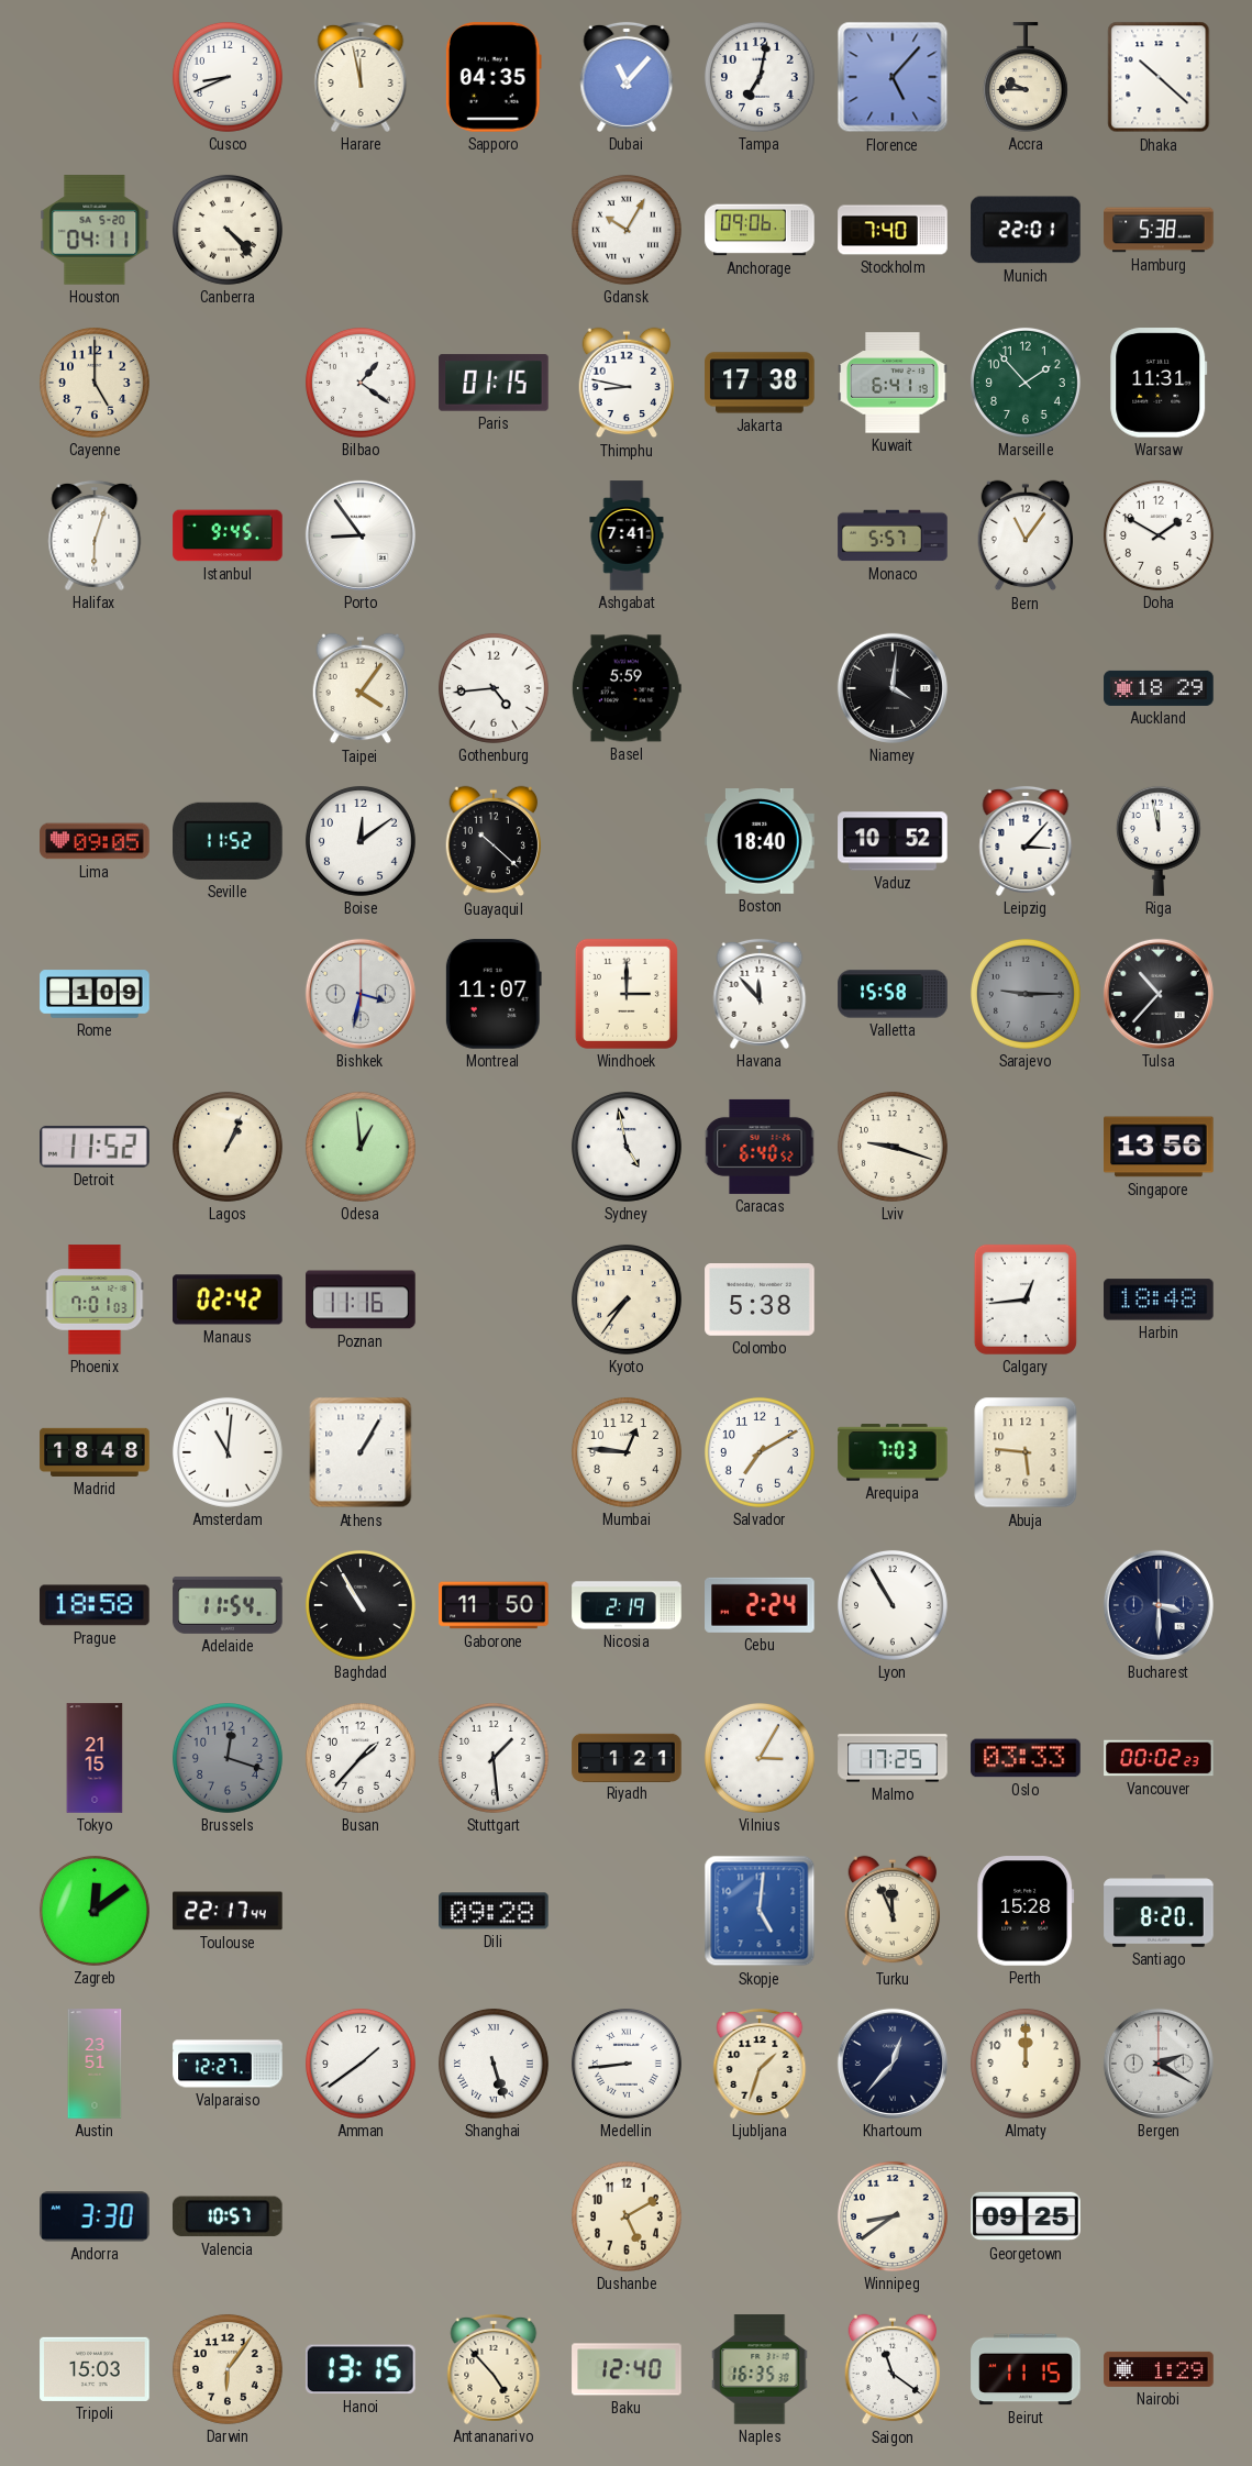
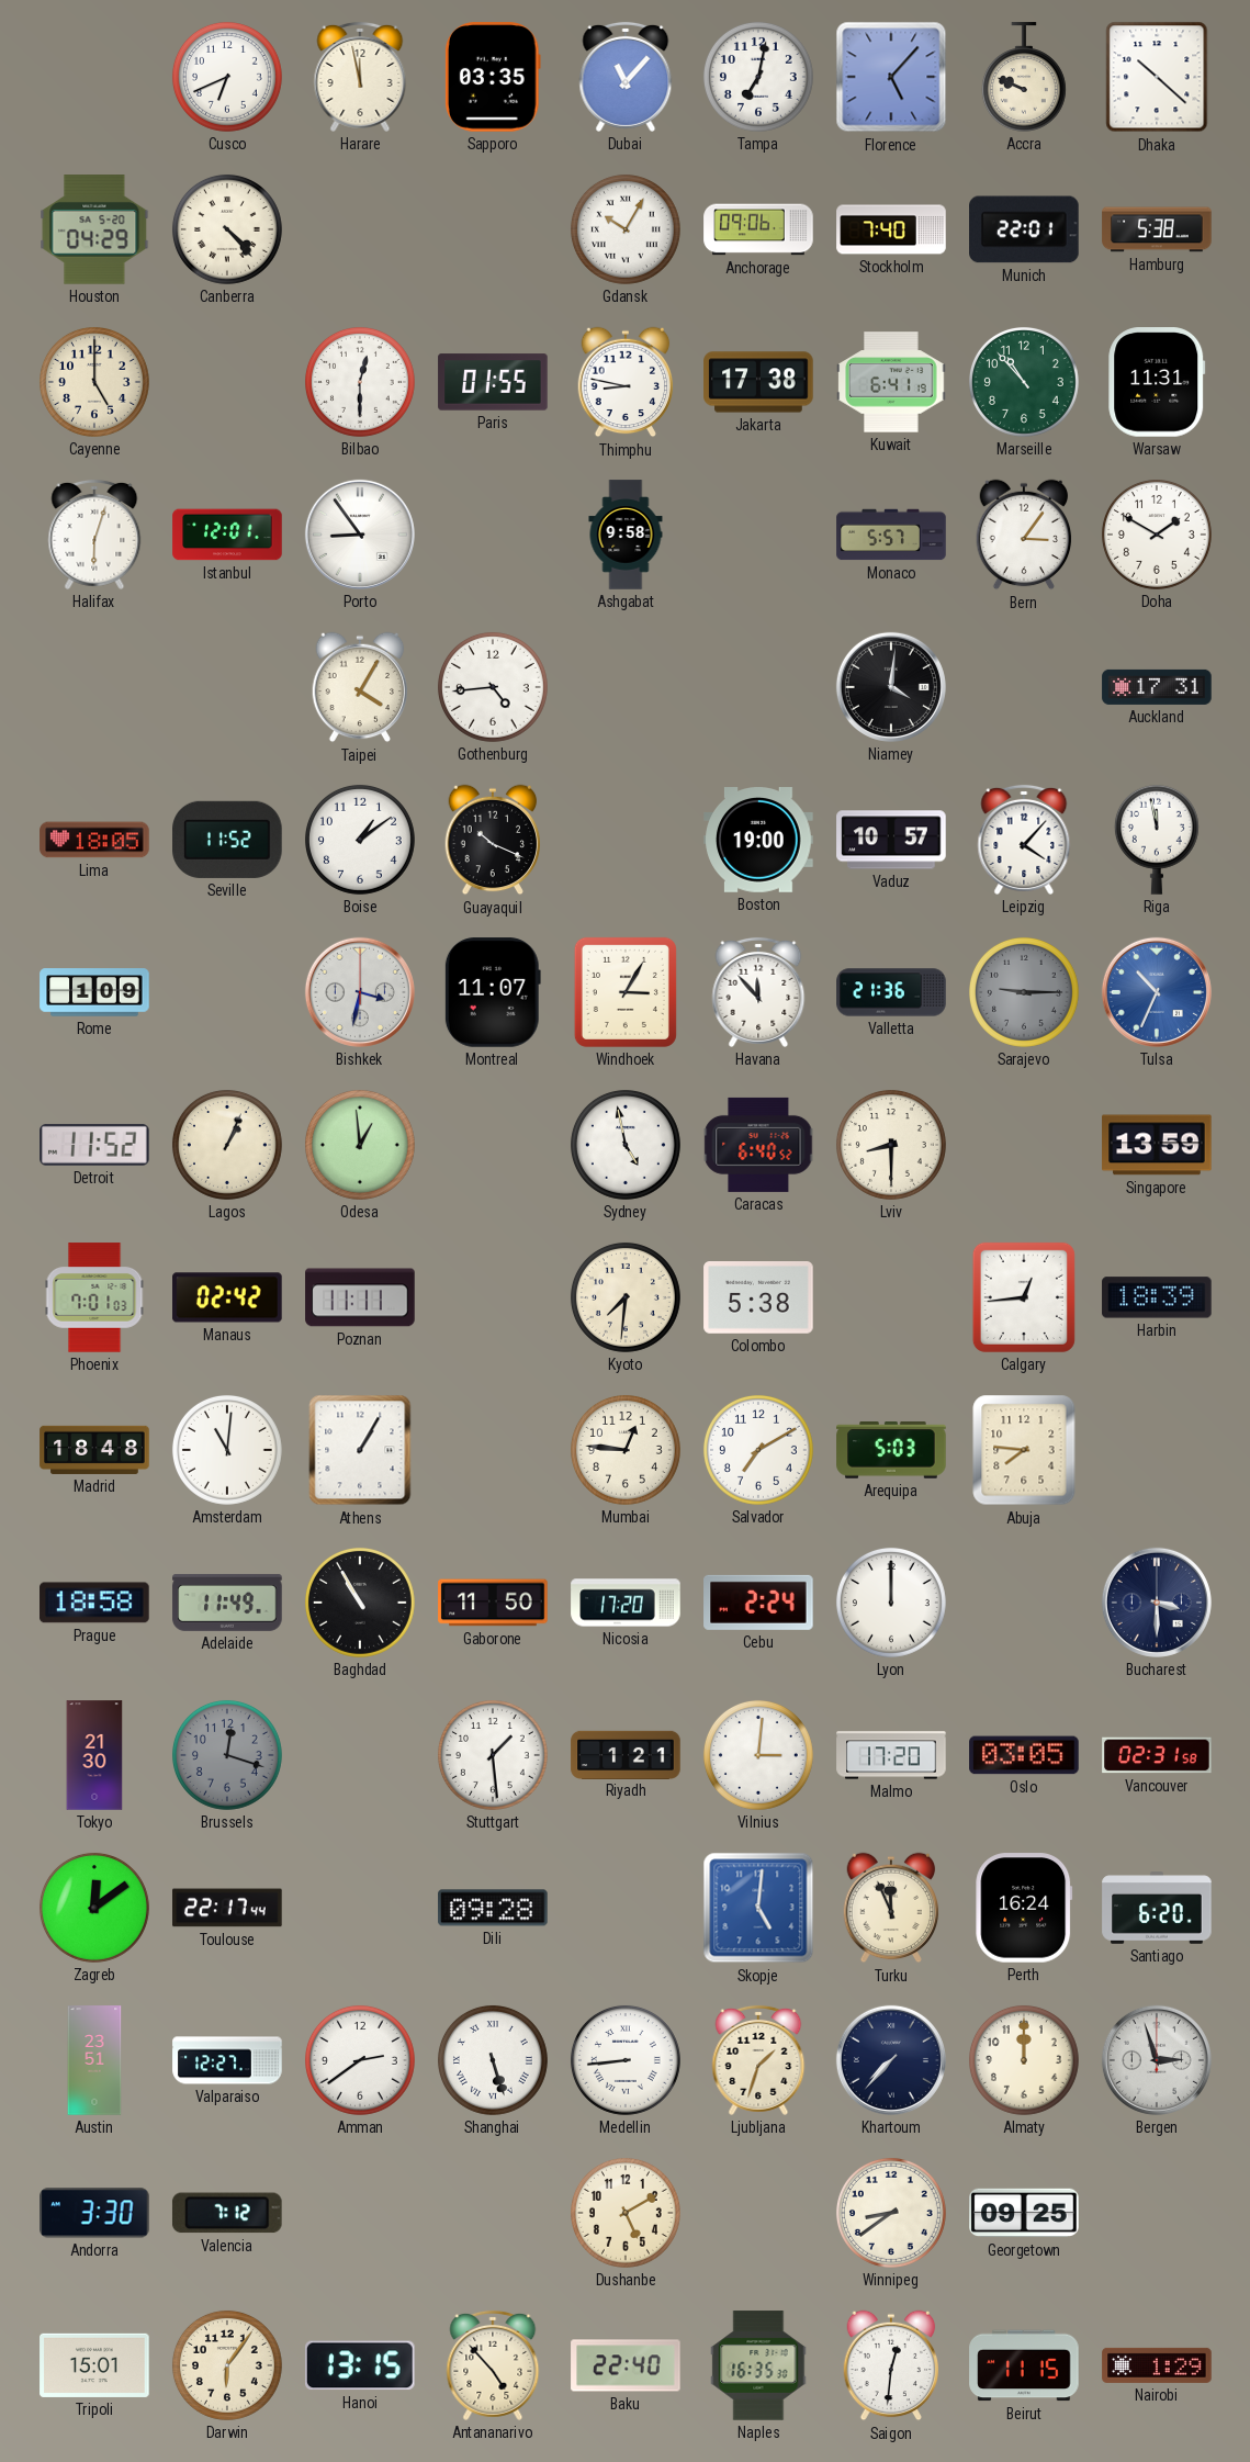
Cusco: 8:41 -> 6:41
Sapporo: 04:35 -> 03:35
Accra: 9:45 -> 9:49
Houston: 04:11 -> 04:29
Bilbao: 1:21 -> 12:30
Paris: 01:15 -> 01:55
Marseille: 1:53 -> 10:53
Istanbul: 9:45 -> 12:01
Ashgabat: 7:41 -> 9:58
Bern: 11:06 -> 3:06
Taipei: 4:06 -> 4:05
Basel: 5:59 -> none
Auckland: 18:29 -> 17:31
Lima: 09:05 -> 18:05
Boise: 12:09 -> 1:09
Guayaquil: 10:22 -> 10:19
Boston: 18:40 -> 19:00
Vaduz: 10:52 -> 10:57
Leipzig: 3:07 -> 4:07
Windhoek: 3:00 -> 3:05
Valletta: 15:58 -> 21:36
Tulsa: 10:37 -> 10:34
Tulsa dial: black -> blue
Lviv: 9:18 -> 8:30
Singapore: 13:56 -> 13:59
Poznan: 11:16 -> 11:11
Kyoto: 7:36 -> 7:31
Harbin: 18:48 -> 18:39
Arequipa: 7:03 -> 5:03
Abuja: 5:46 -> 7:46
Adelaide: 11:54 -> 11:49
Nicosia: 2:19 -> 17:20
Lyon: 10:55 -> 12:00
Tokyo: 21:15 -> 21:30
Busan: 1:37 -> none
Vilnius: 3:05 -> 3:01
Malmo: 17:25 -> 17:20
Oslo: 03:33 -> 03:05
Vancouver: 00:02 -> 02:31
Perth: 15:28 -> 16:24
Santiago: 8:20 -> 6:20
Amman: 1:39 -> 2:39
Khartoum: 12:37 -> 7:37
Bergen: 2:20 -> 2:57
Valencia: 10:57 -> 7:12
Tripoli: 15:03 -> 15:01
Baku: 12:40 -> 22:40
Saigon: 11:21 -> 12:31
